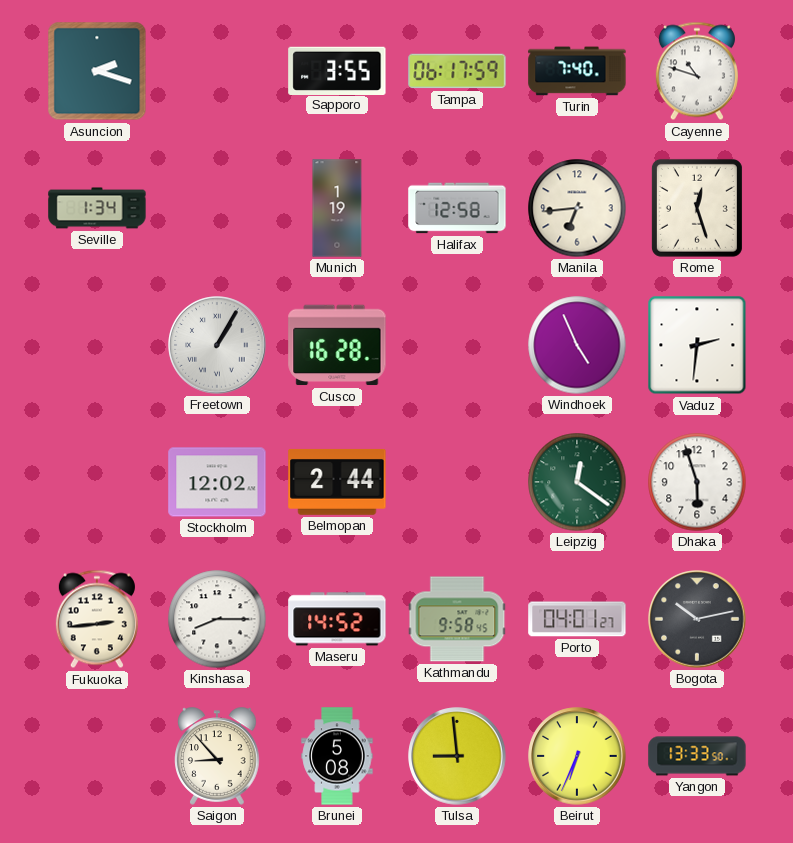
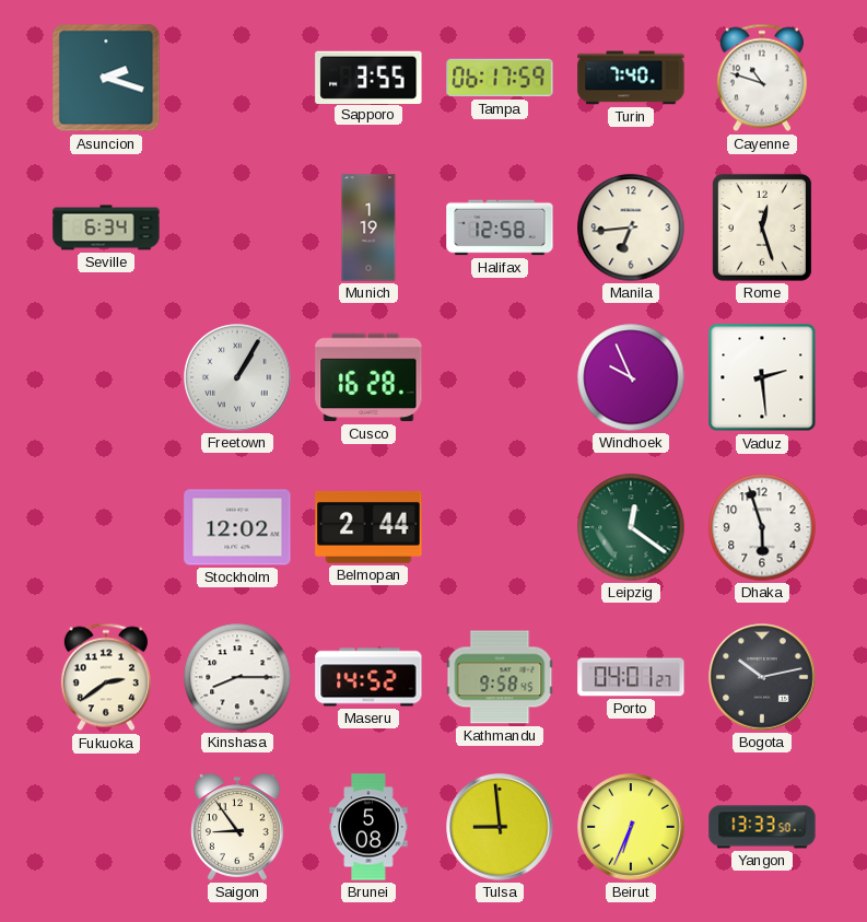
Seville: 1:34 -> 6:34
Windhoek: 4:56 -> 9:56
Vaduz: 2:31 -> 2:29
Fukuoka: 2:44 -> 2:39
Saigon: 8:53 -> 8:54
